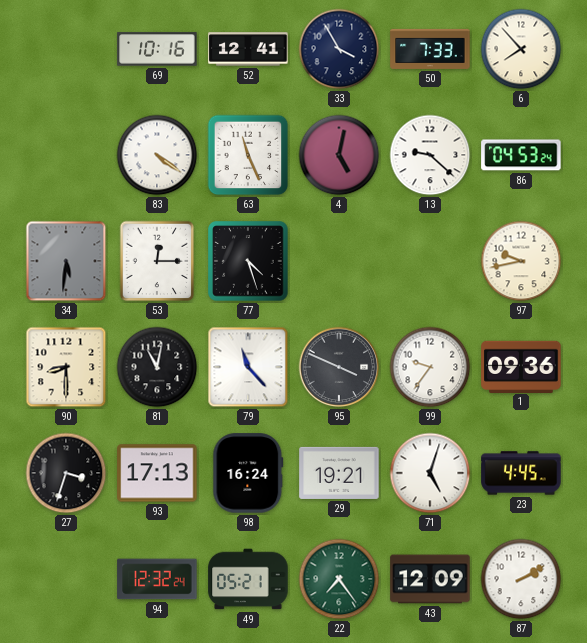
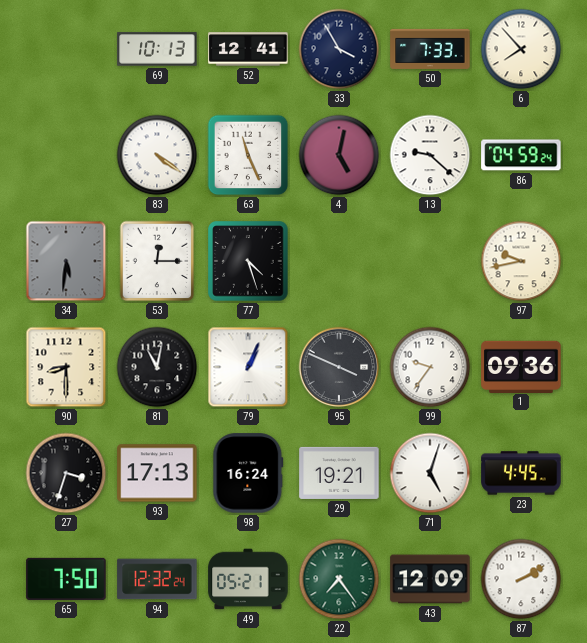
69: 10:16 -> 10:13
86: 04:53 -> 04:59
79: 11:23 -> 1:04
65: none -> 7:50
